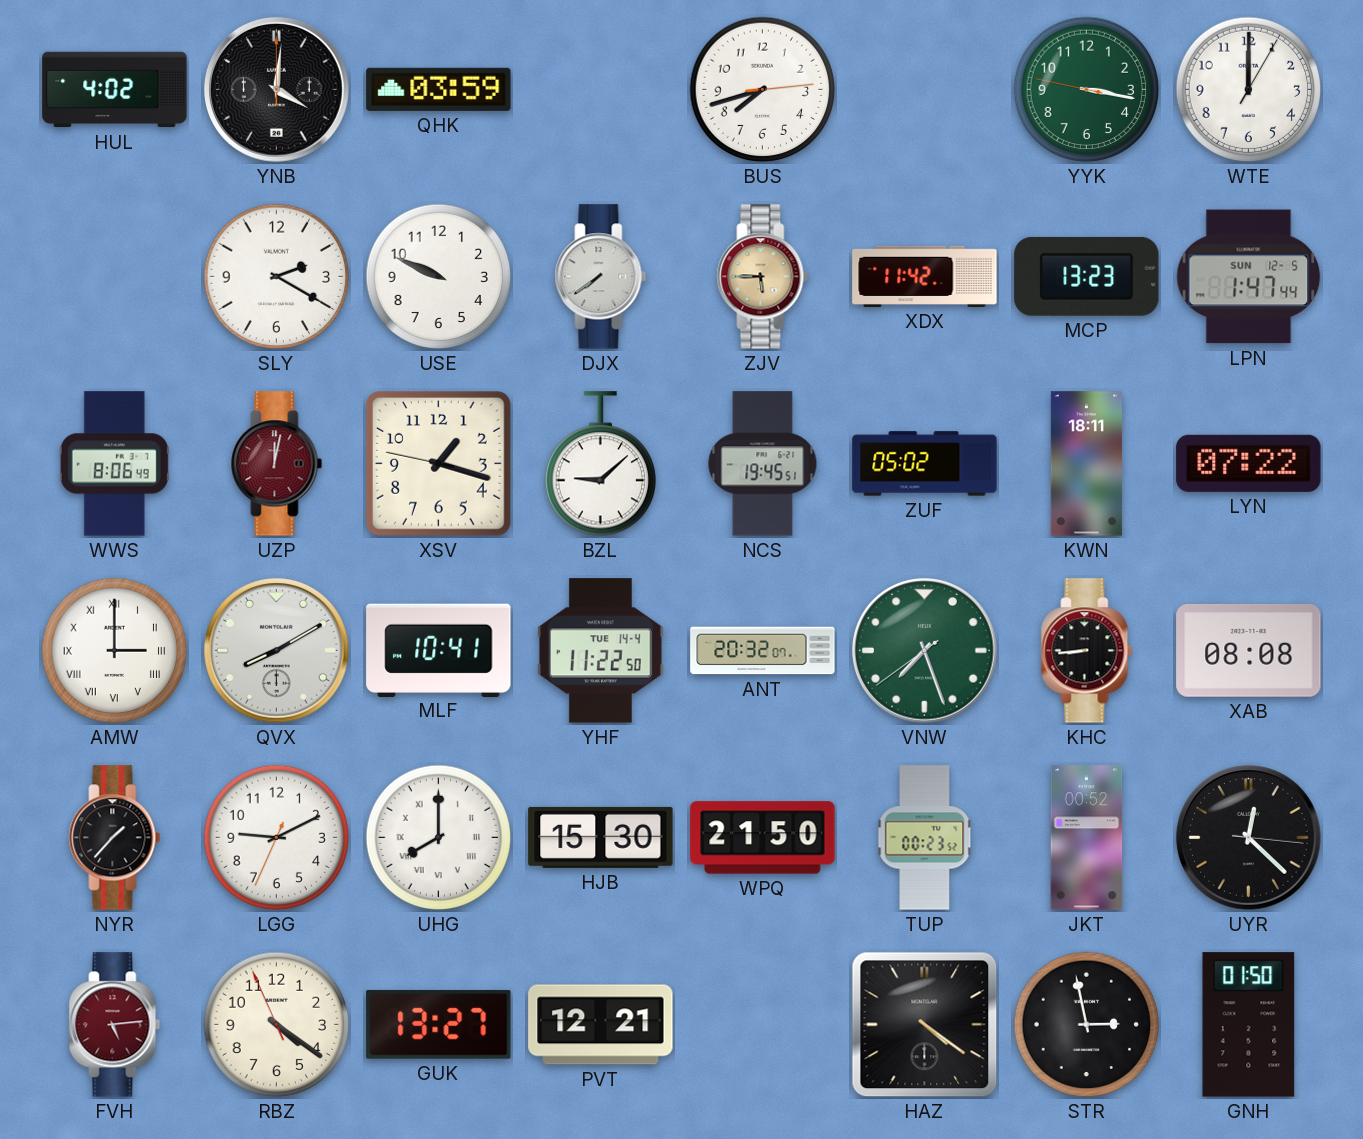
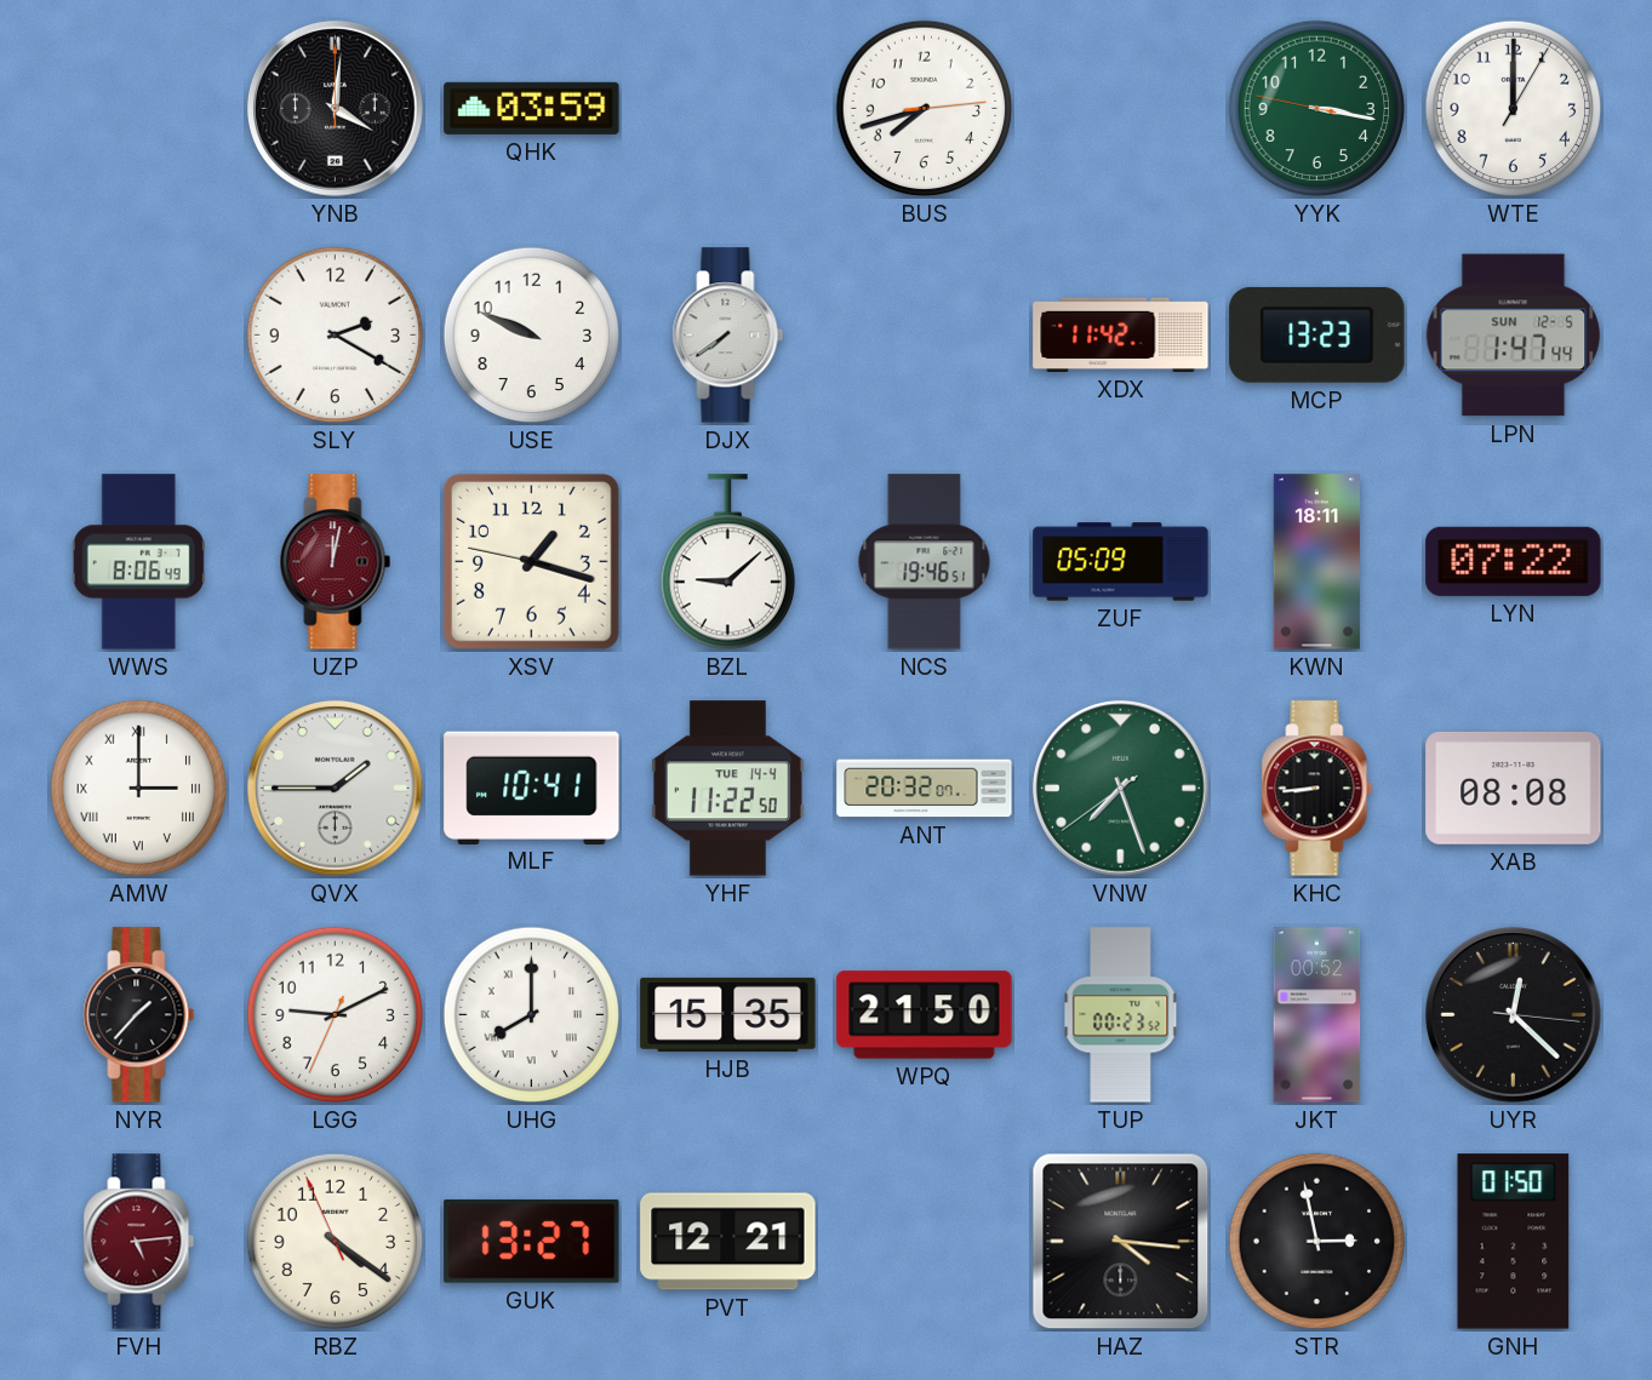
HUL: 4:02 -> none
ZJV: 5:45 -> none
NCS: 19:45 -> 19:46
ZUF: 05:02 -> 05:09
QVX: 8:10 -> 1:45
HJB: 15:30 -> 15:35
HAZ: 4:21 -> 4:16
